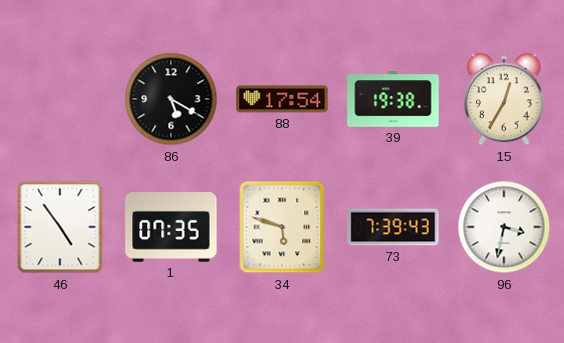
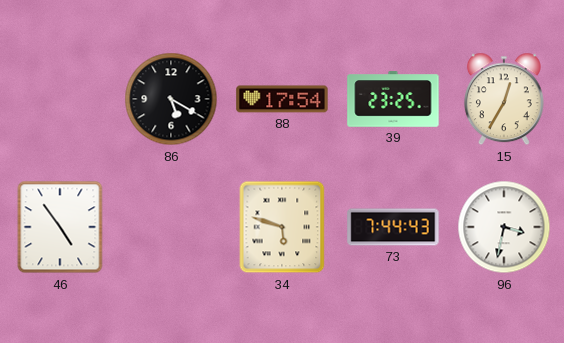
39: 19:38 -> 23:25
1: 07:35 -> none
73: 7:39 -> 7:44
